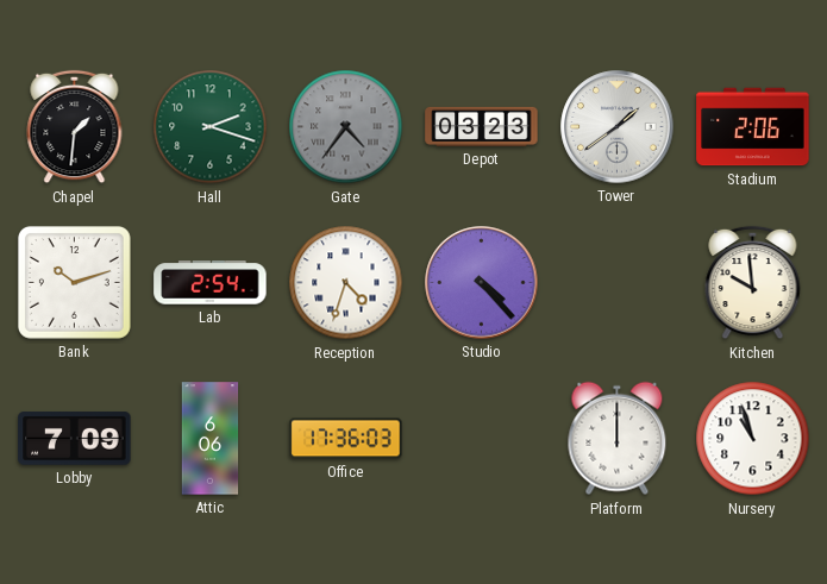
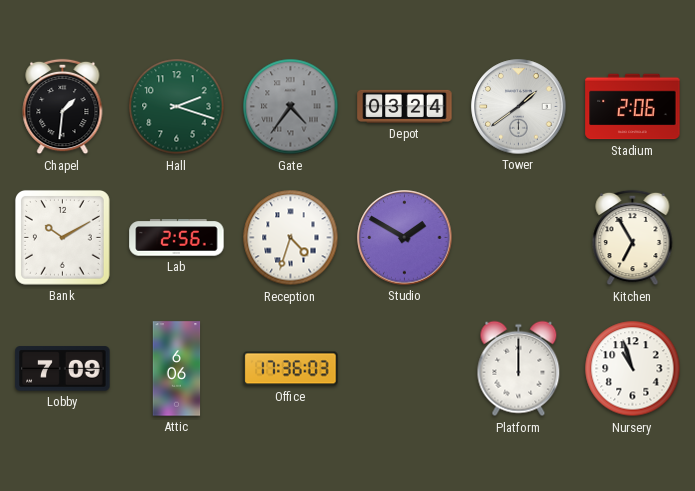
Depot: 03:23 -> 03:24
Bank: 10:12 -> 10:10
Lab: 2:54 -> 2:56
Studio: 4:23 -> 1:50
Kitchen: 9:59 -> 6:55
